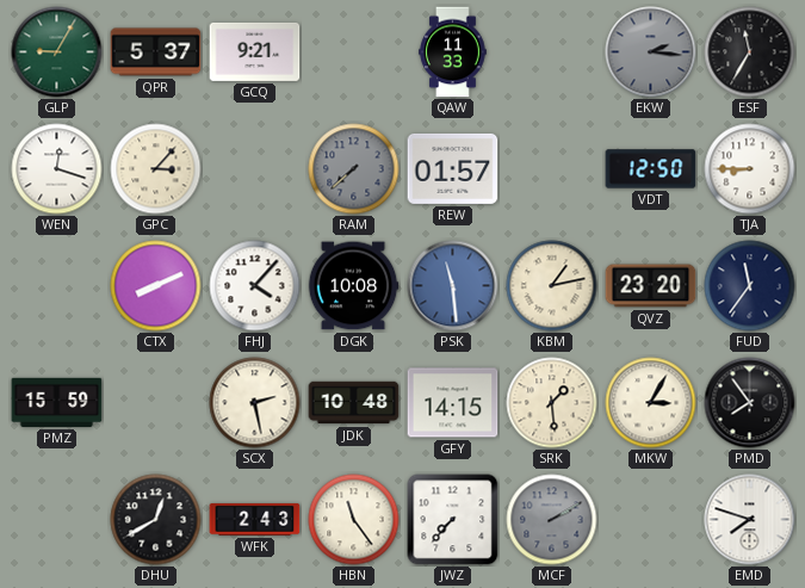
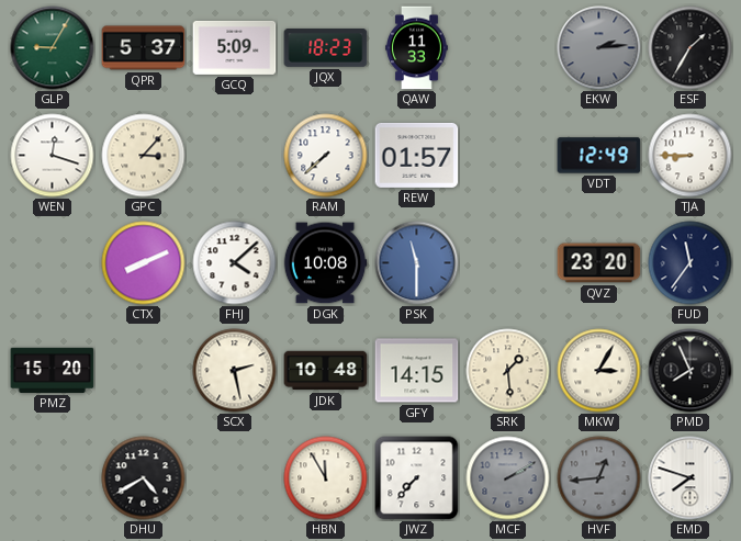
GCQ: 9:21 -> 5:09
JQX: none -> 18:23
EKW: 2:16 -> 2:14
ESF: 11:35 -> 1:35
RAM dial: grey -> white
VDT: 12:50 -> 12:49
FHJ: 4:07 -> 4:08
PSK: 11:29 -> 11:30
KBM: 1:13 -> none
PMZ: 15:59 -> 15:20
PMD: 7:54 -> 7:56
DHU: 12:40 -> 4:40
WFK: 2:43 -> none
HBN: 11:24 -> 11:55
HVF: none -> 12:44
